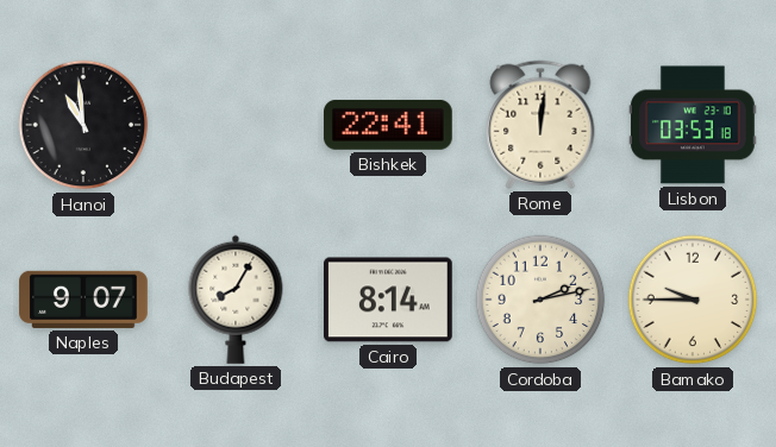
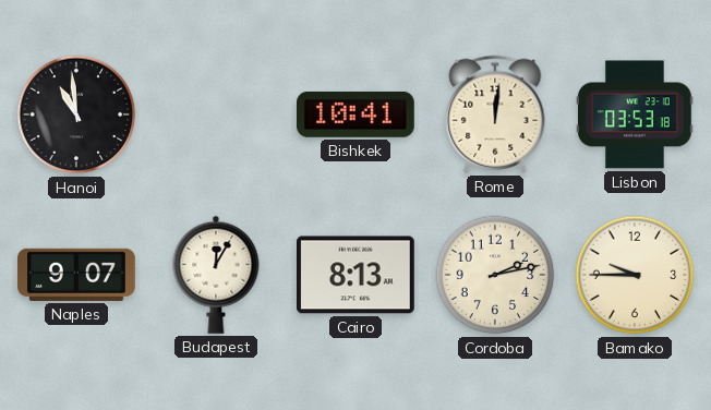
Bishkek: 22:41 -> 10:41
Budapest: 8:05 -> 12:05
Cairo: 8:14 -> 8:13
